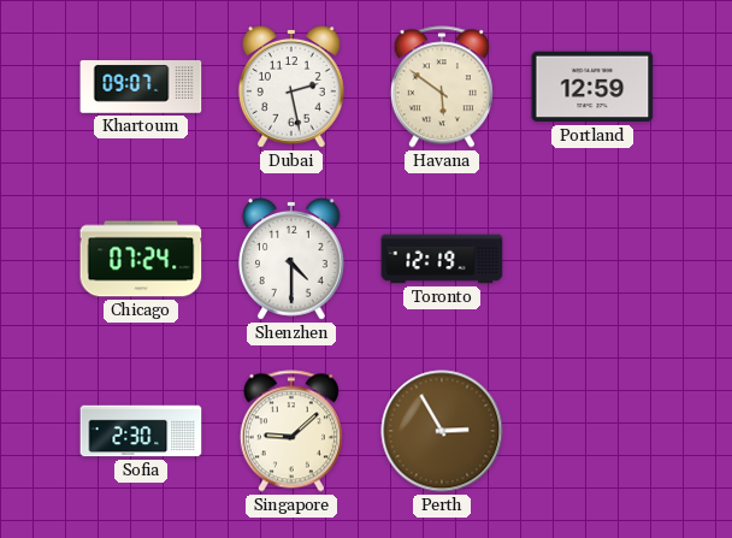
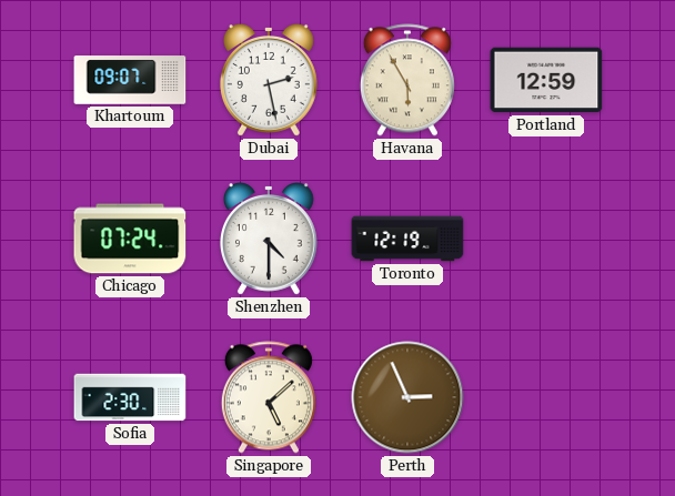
Havana: 5:51 -> 5:55
Singapore: 9:08 -> 5:08
Perth: 2:55 -> 2:56
